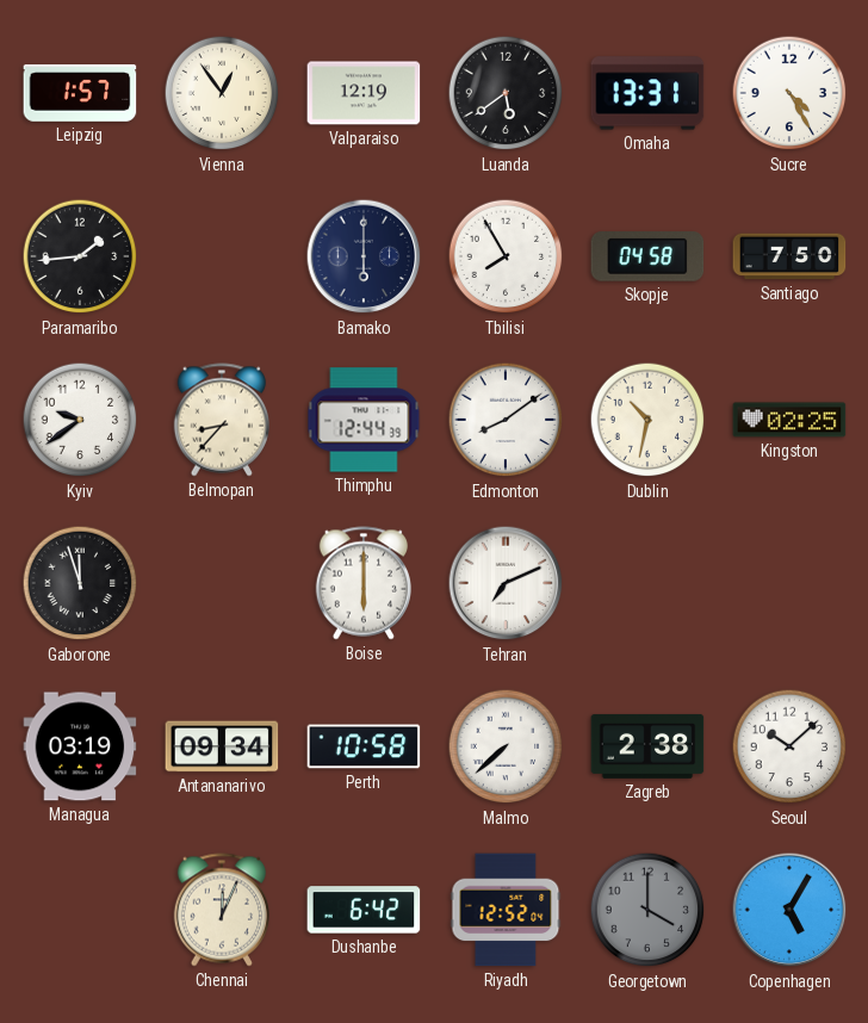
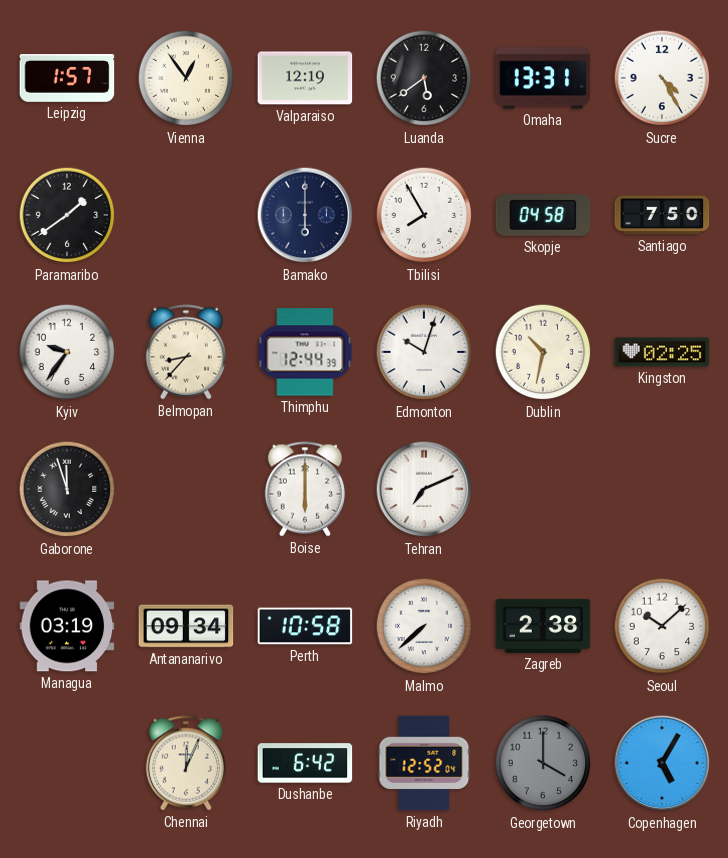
Paramaribo: 1:44 -> 1:39
Kyiv: 9:39 -> 9:36
Edmonton: 8:09 -> 10:03
